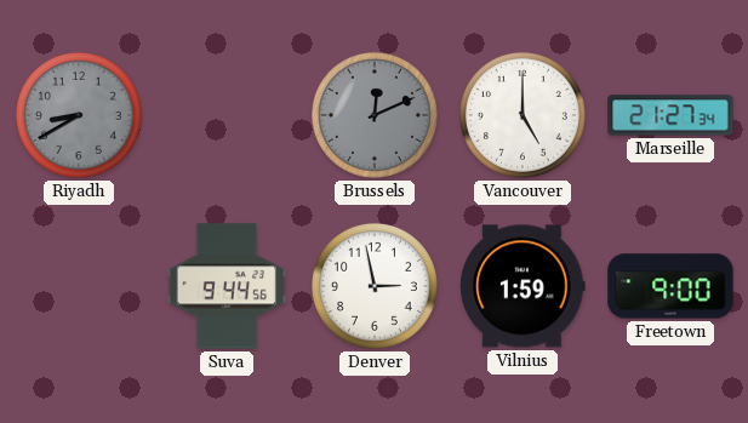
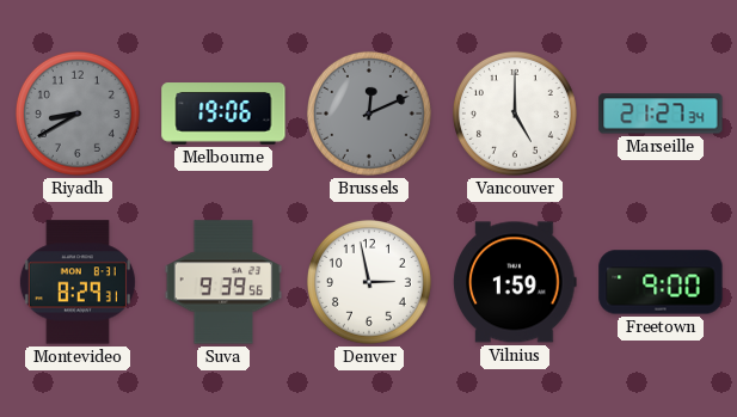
Melbourne: none -> 19:06
Montevideo: none -> 8:29
Suva: 9:44 -> 9:39
